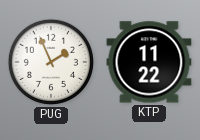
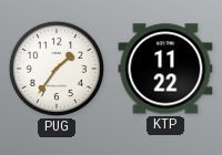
PUG: 1:56 -> 1:36
